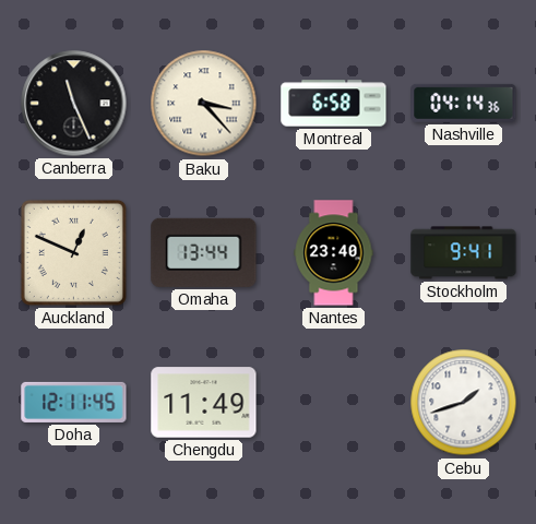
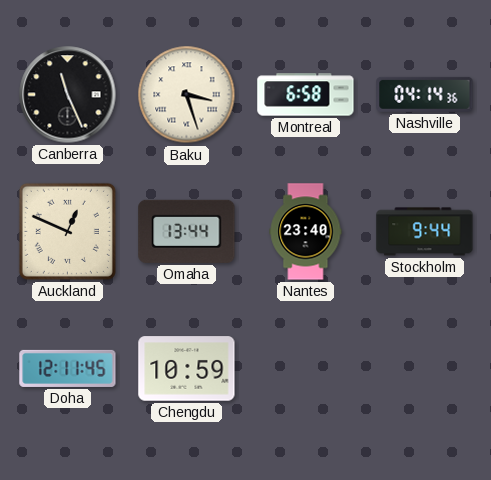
Baku: 3:23 -> 3:27
Stockholm: 9:41 -> 9:44
Chengdu: 11:49 -> 10:59
Cebu: 1:42 -> none
